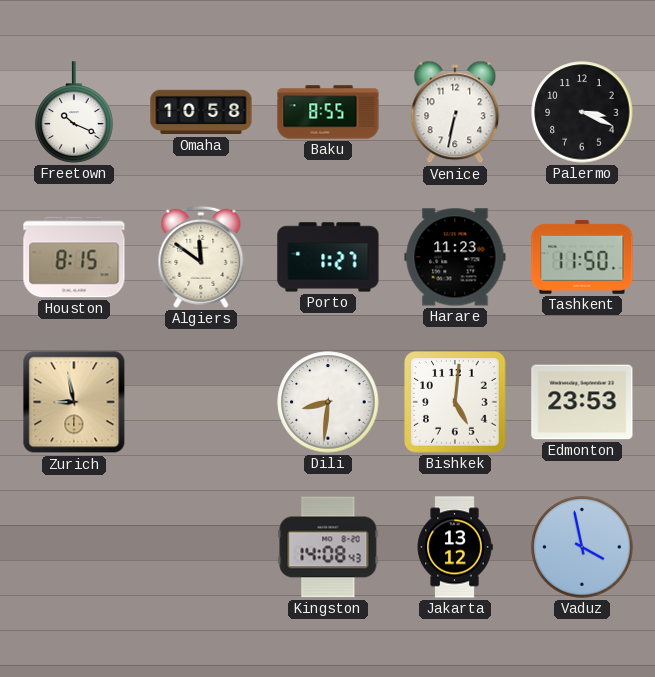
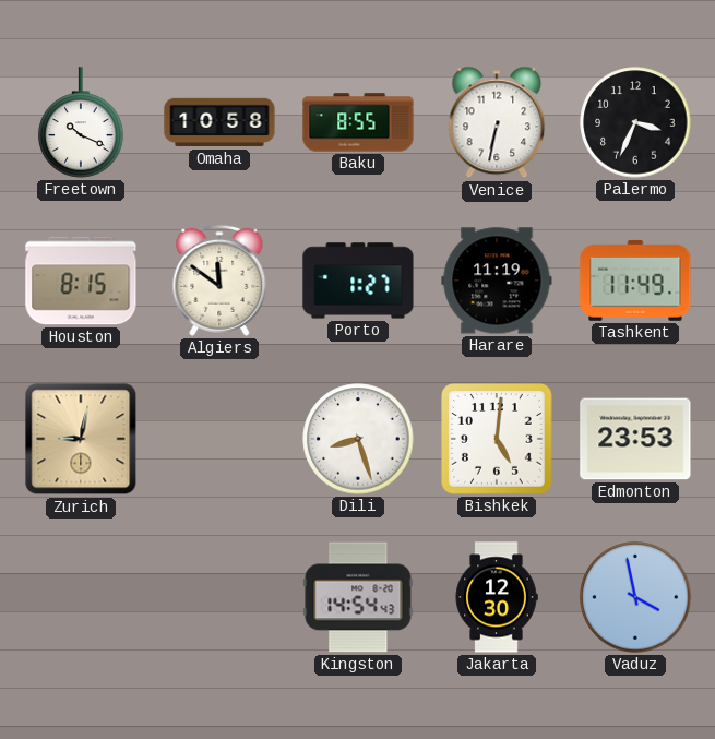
Palermo: 3:19 -> 3:34
Harare: 11:23 -> 11:19
Tashkent: 11:50 -> 11:49
Zurich: 8:58 -> 9:02
Dili: 8:31 -> 8:27
Kingston: 14:08 -> 14:54
Jakarta: 13:12 -> 12:30
